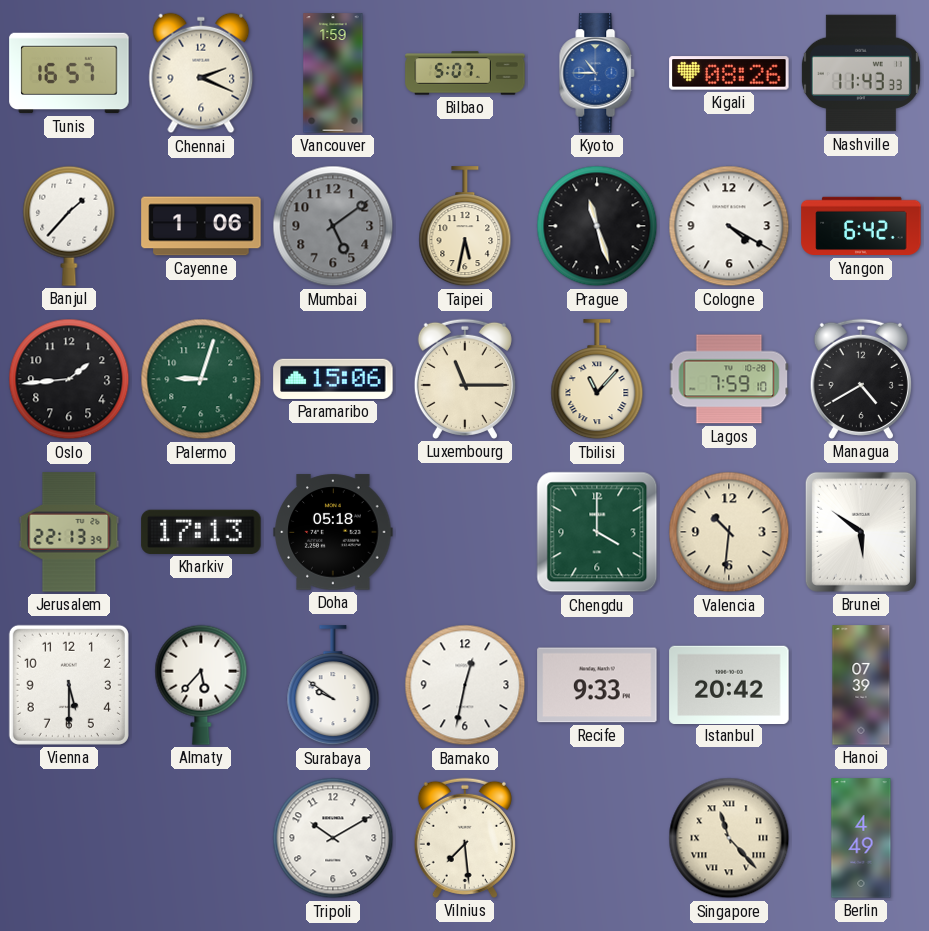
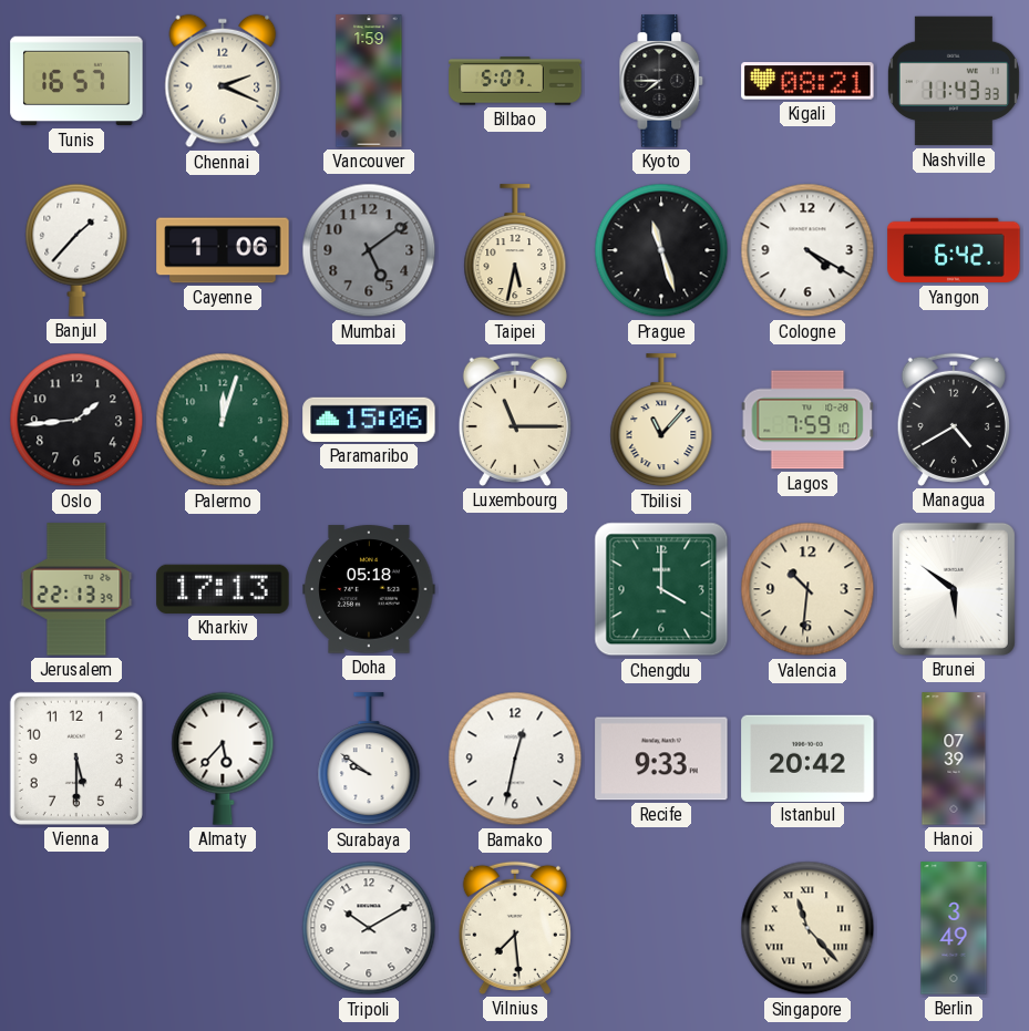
Kyoto: 10:45 -> 7:45
Kyoto dial: blue -> black
Kigali: 08:26 -> 08:21
Palermo: 9:03 -> 12:03
Berlin: 4:49 -> 3:49
